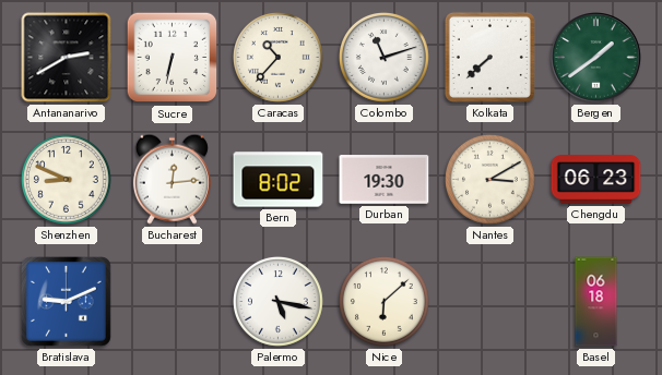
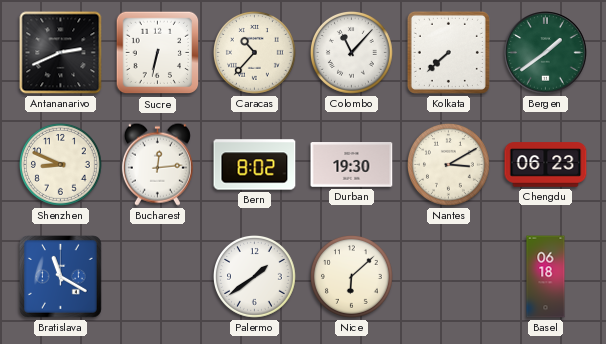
Antananarivo: 2:40 -> 2:41
Colombo: 11:12 -> 11:07
Bratislava: 9:11 -> 11:20
Palermo: 5:17 -> 1:39
